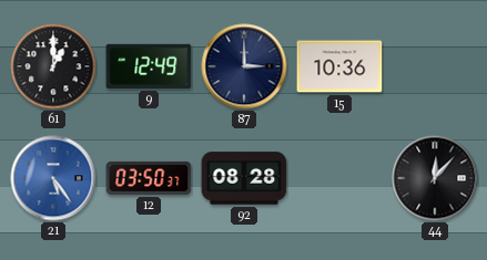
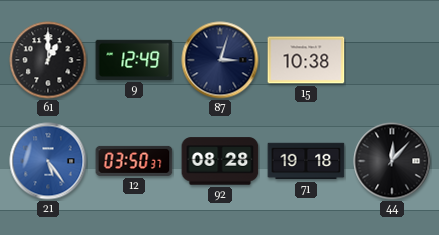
87: 3:00 -> 3:03
15: 10:36 -> 10:38
71: none -> 19:18
